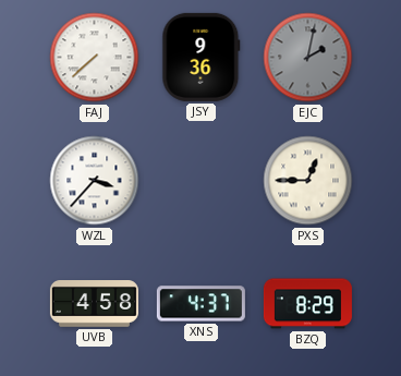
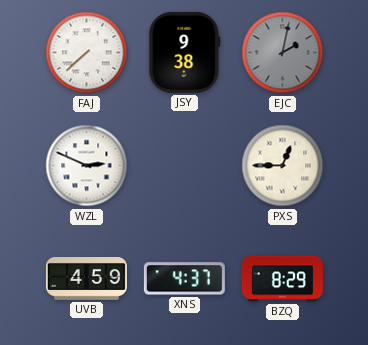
JSY: 9:36 -> 9:38
WZL: 3:37 -> 2:49
UVB: 4:58 -> 4:59
